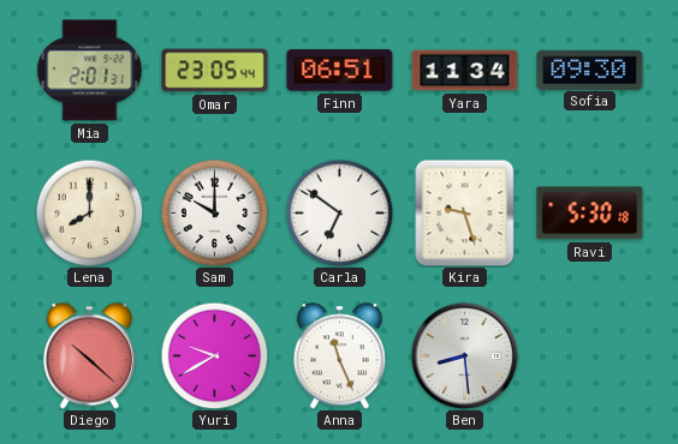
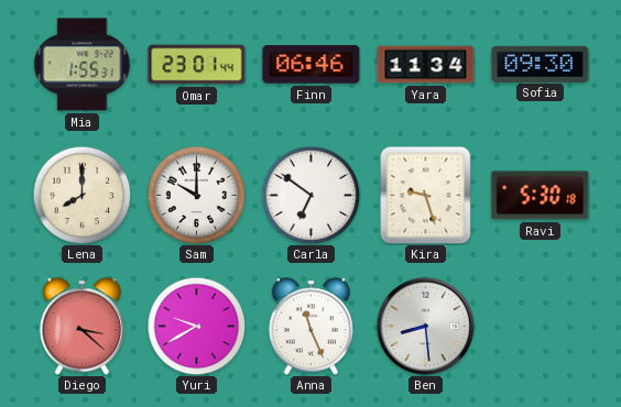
Mia: 2:01 -> 1:55
Omar: 23:05 -> 23:01
Finn: 06:51 -> 06:46
Diego: 10:22 -> 3:22
